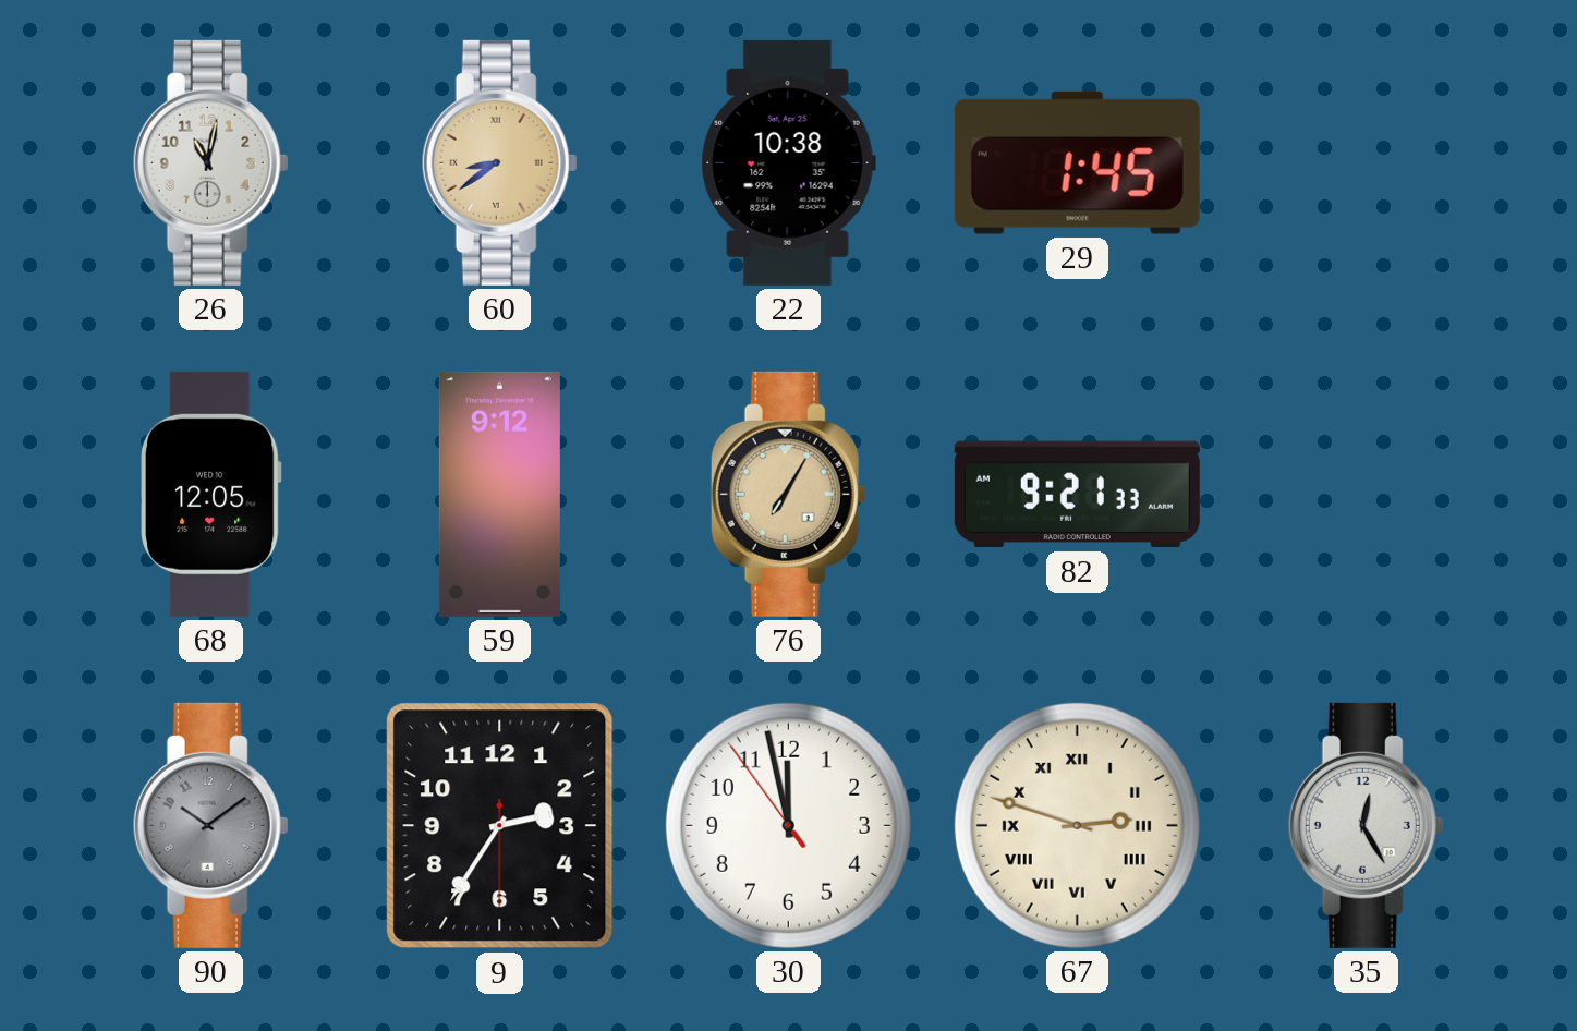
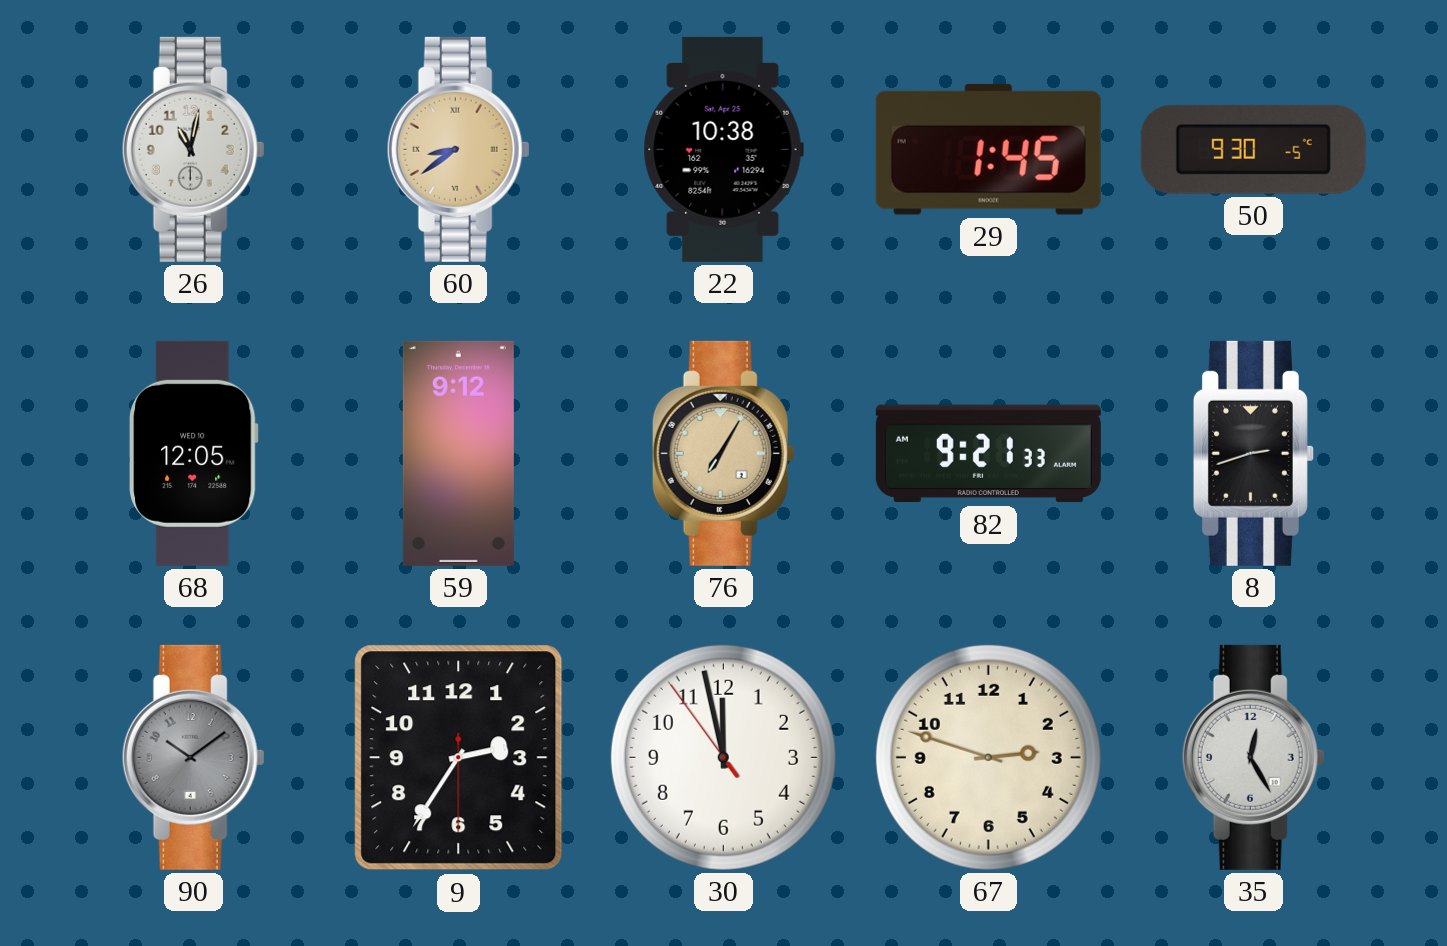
50: none -> 9:30
8: none -> 2:42
67 numerals: Roman -> Arabic
